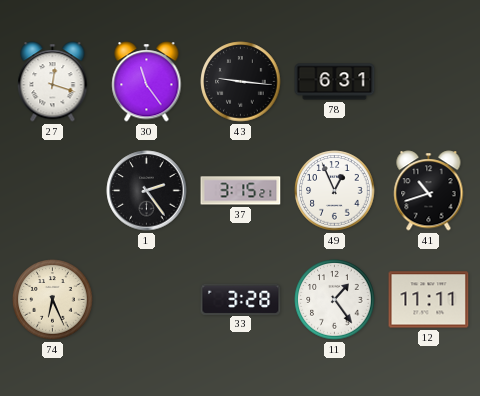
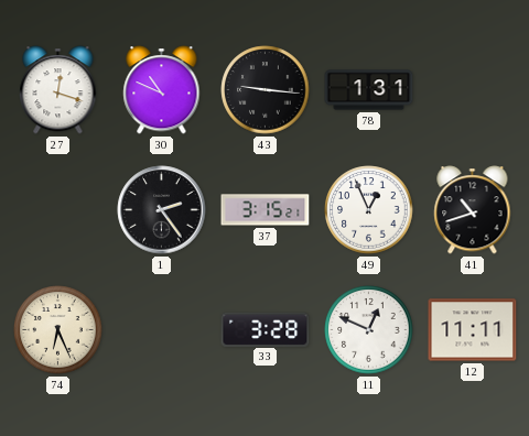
30: 11:24 -> 10:49
78: 6:31 -> 1:31
11: 1:24 -> 12:49
